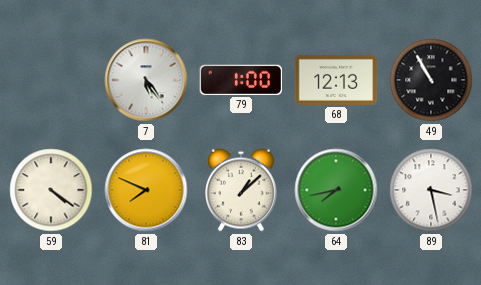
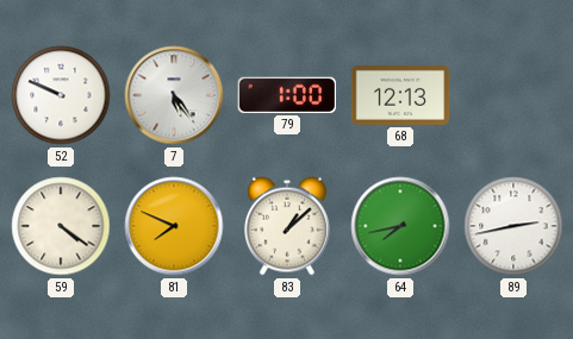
52: none -> 9:49
49: 10:55 -> none
89: 3:28 -> 2:43
